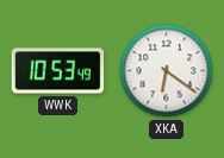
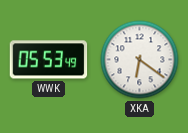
WWK: 10:53 -> 05:53
